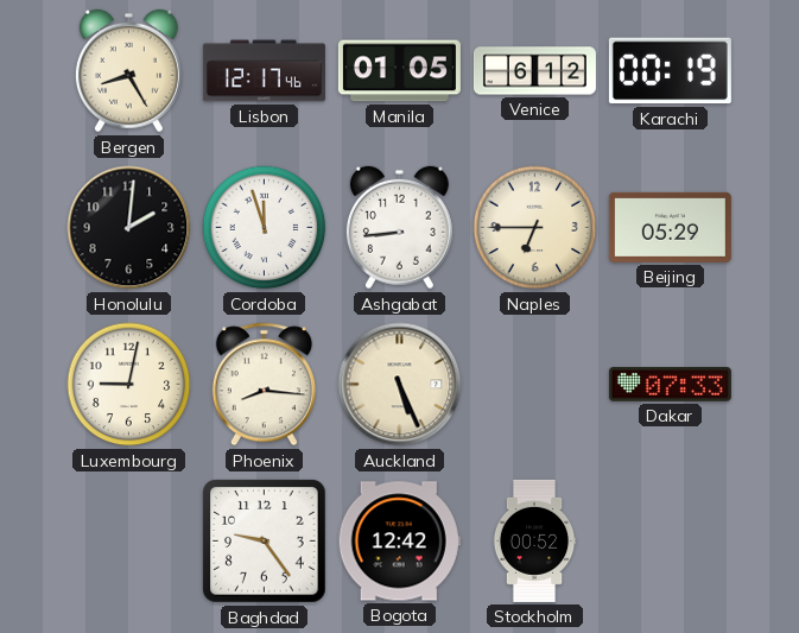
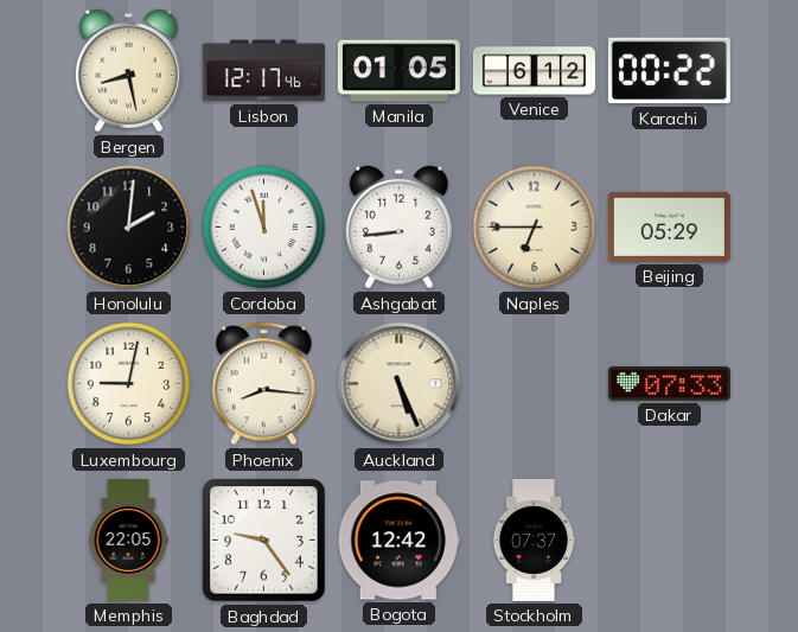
Bergen: 8:25 -> 8:28
Karachi: 00:19 -> 00:22
Memphis: none -> 22:05
Stockholm: 00:52 -> 07:37
